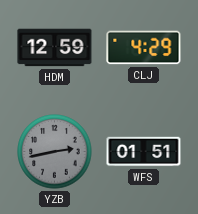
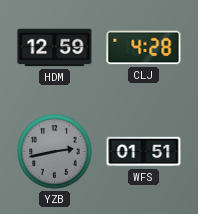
CLJ: 4:29 -> 4:28
